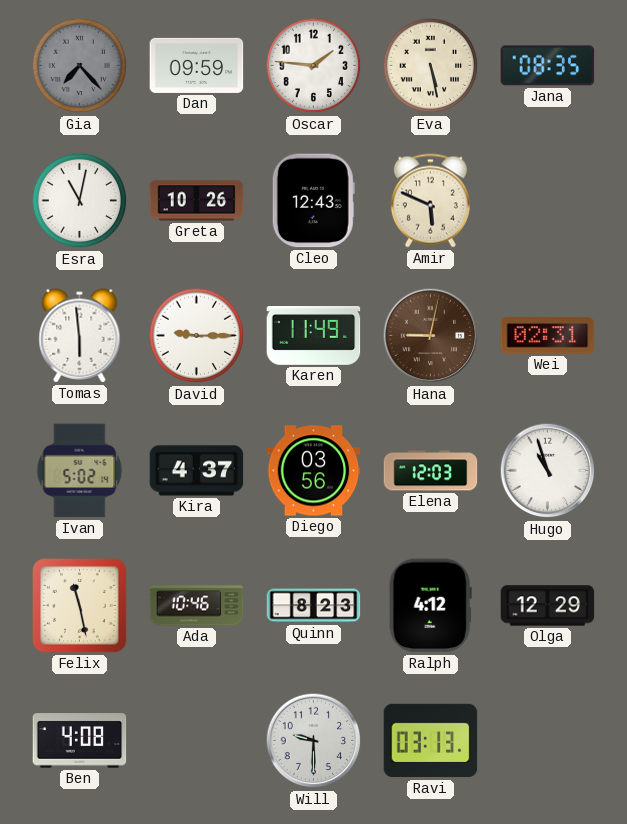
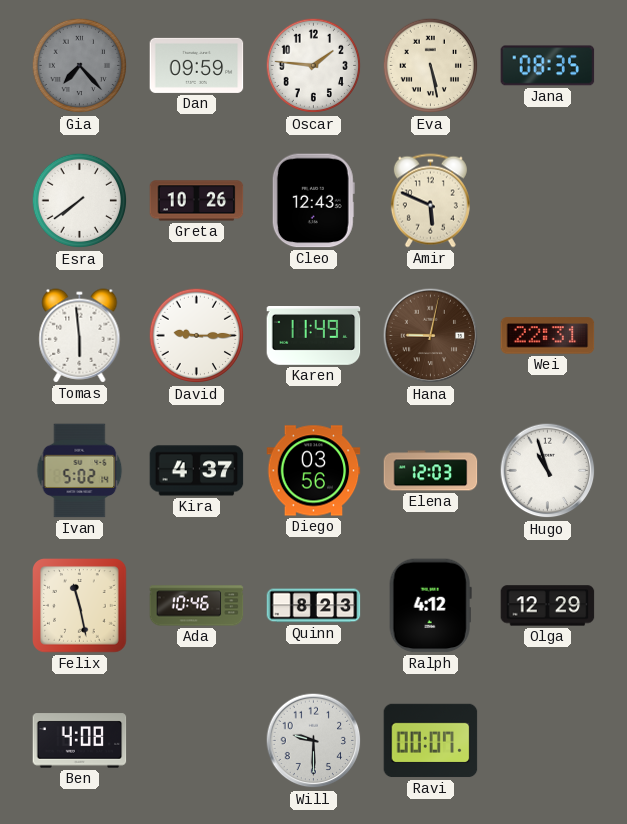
Esra: 11:02 -> 7:39
Wei: 02:31 -> 22:31
Ravi: 03:13 -> 00:07
